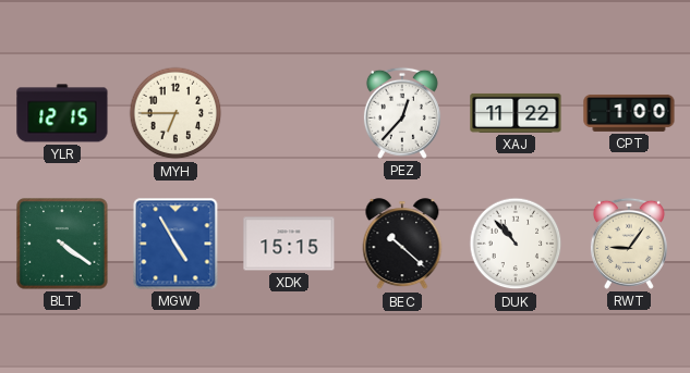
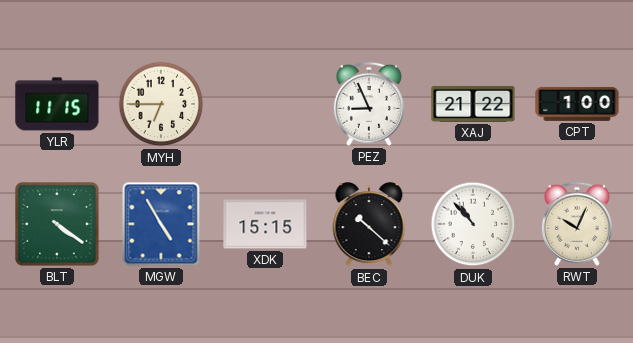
YLR: 12:15 -> 11:15
PEZ: 12:37 -> 8:56
XAJ: 11:22 -> 21:22
RWT: 9:06 -> 10:04
